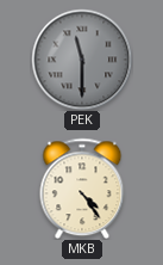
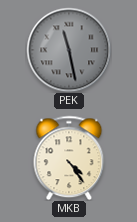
PEK: 11:30 -> 11:28
